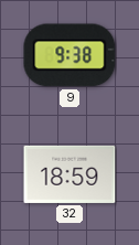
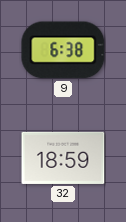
9: 9:38 -> 6:38
